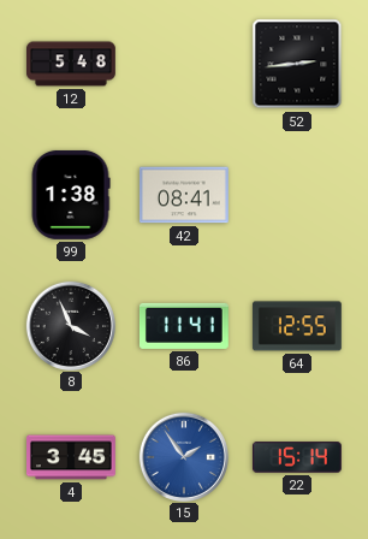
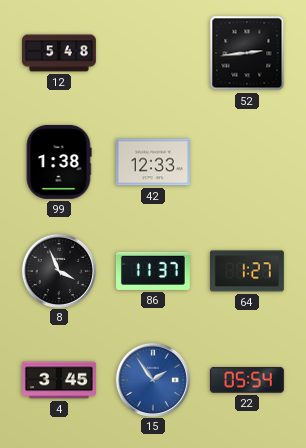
42: 08:41 -> 12:33
86: 11:41 -> 11:37
64: 12:55 -> 1:27
22: 15:14 -> 05:54
